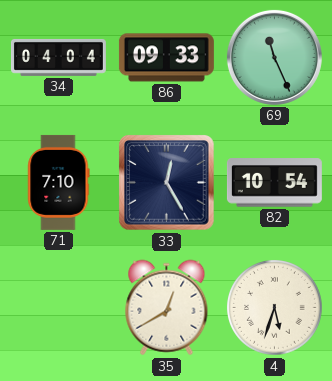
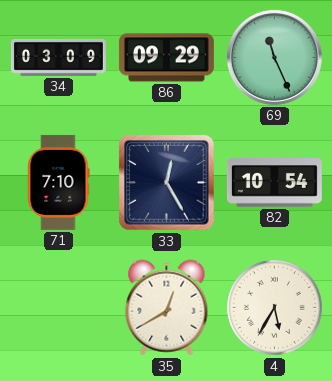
34: 04:04 -> 03:09
86: 09:33 -> 09:29
4: 5:33 -> 5:35
